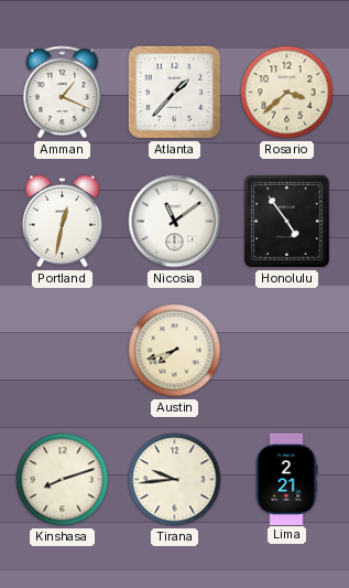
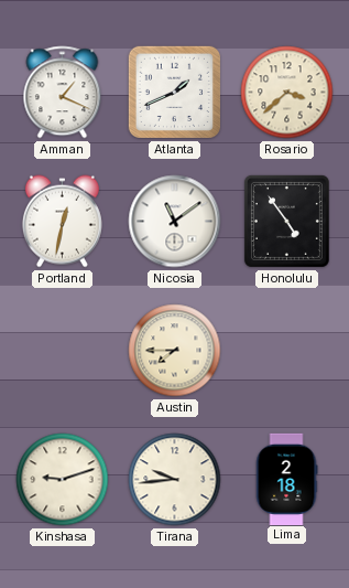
Atlanta: 1:37 -> 1:41
Austin: 7:42 -> 7:45
Kinshasa: 8:12 -> 9:12
Lima: 2:21 -> 2:18
